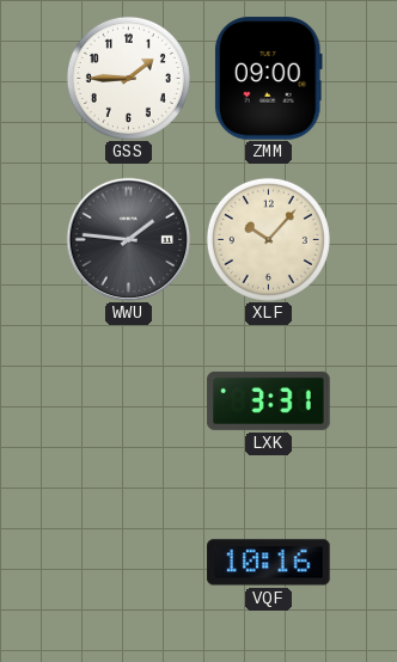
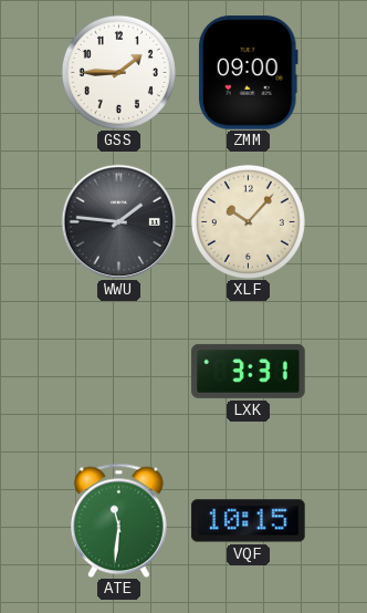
ATE: none -> 11:31
VQF: 10:16 -> 10:15
